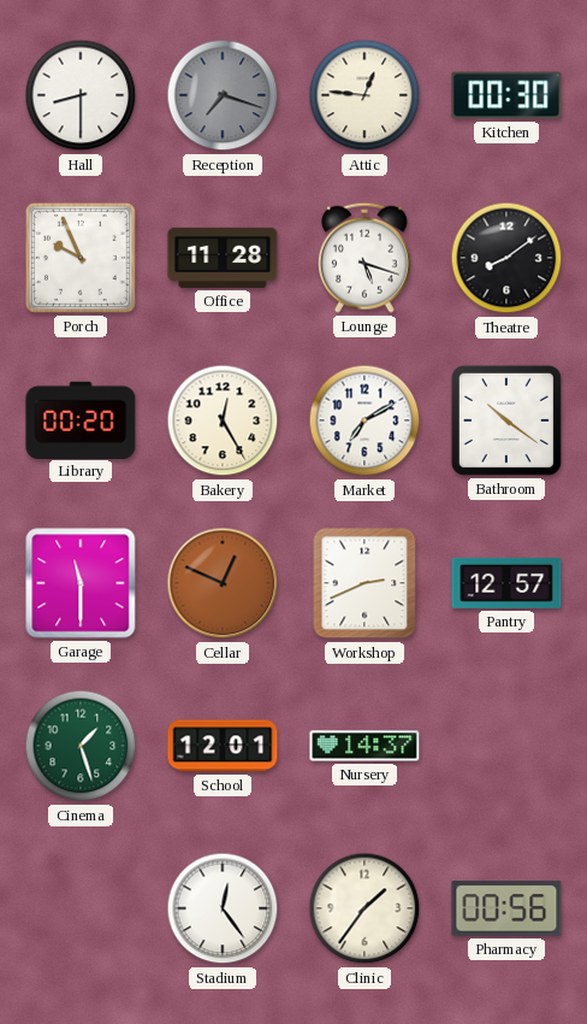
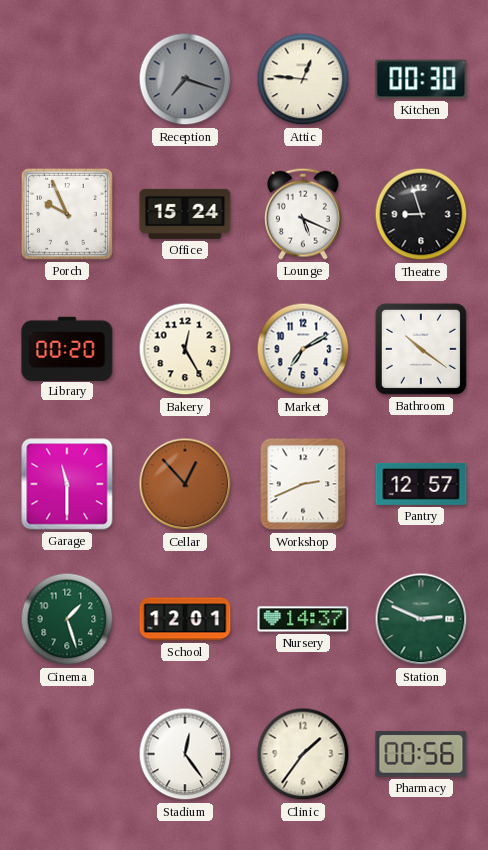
Hall: 8:30 -> none
Office: 11:28 -> 15:24
Lounge: 5:18 -> 5:19
Theatre: 8:09 -> 8:57
Cellar: 12:49 -> 12:53
Station: none -> 2:49
